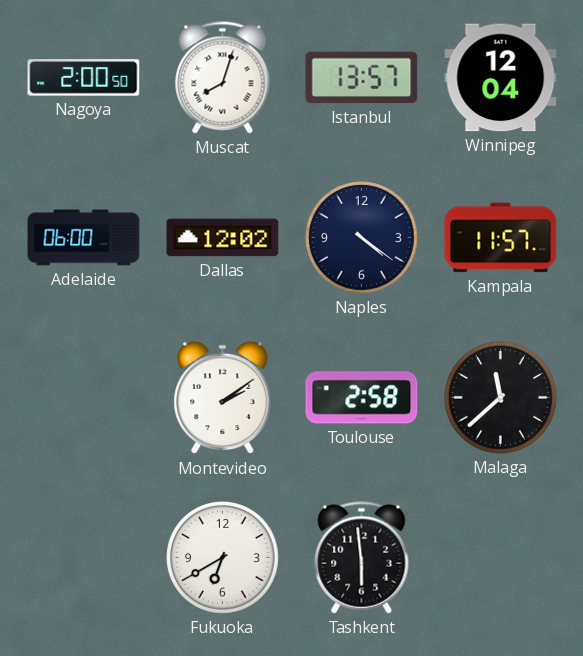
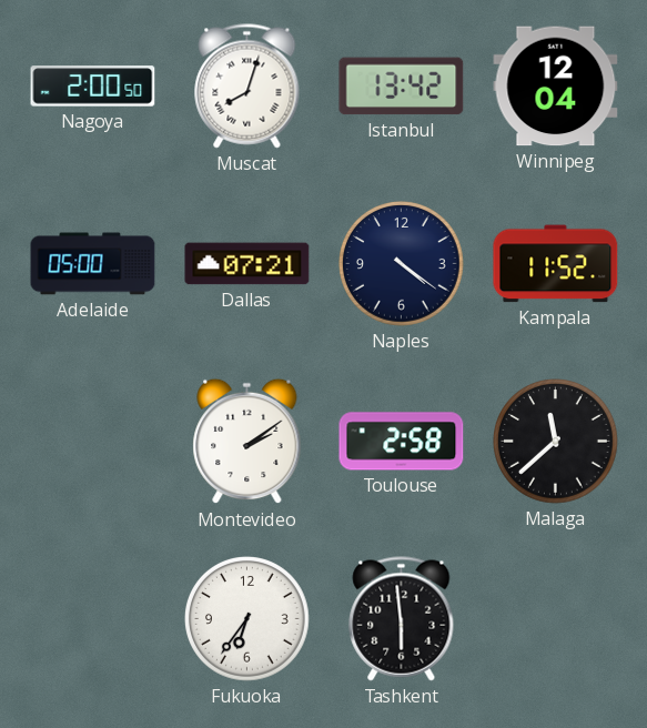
Istanbul: 13:57 -> 13:42
Adelaide: 06:00 -> 05:00
Dallas: 12:02 -> 07:21
Kampala: 11:57 -> 11:52
Fukuoka: 6:40 -> 6:36
